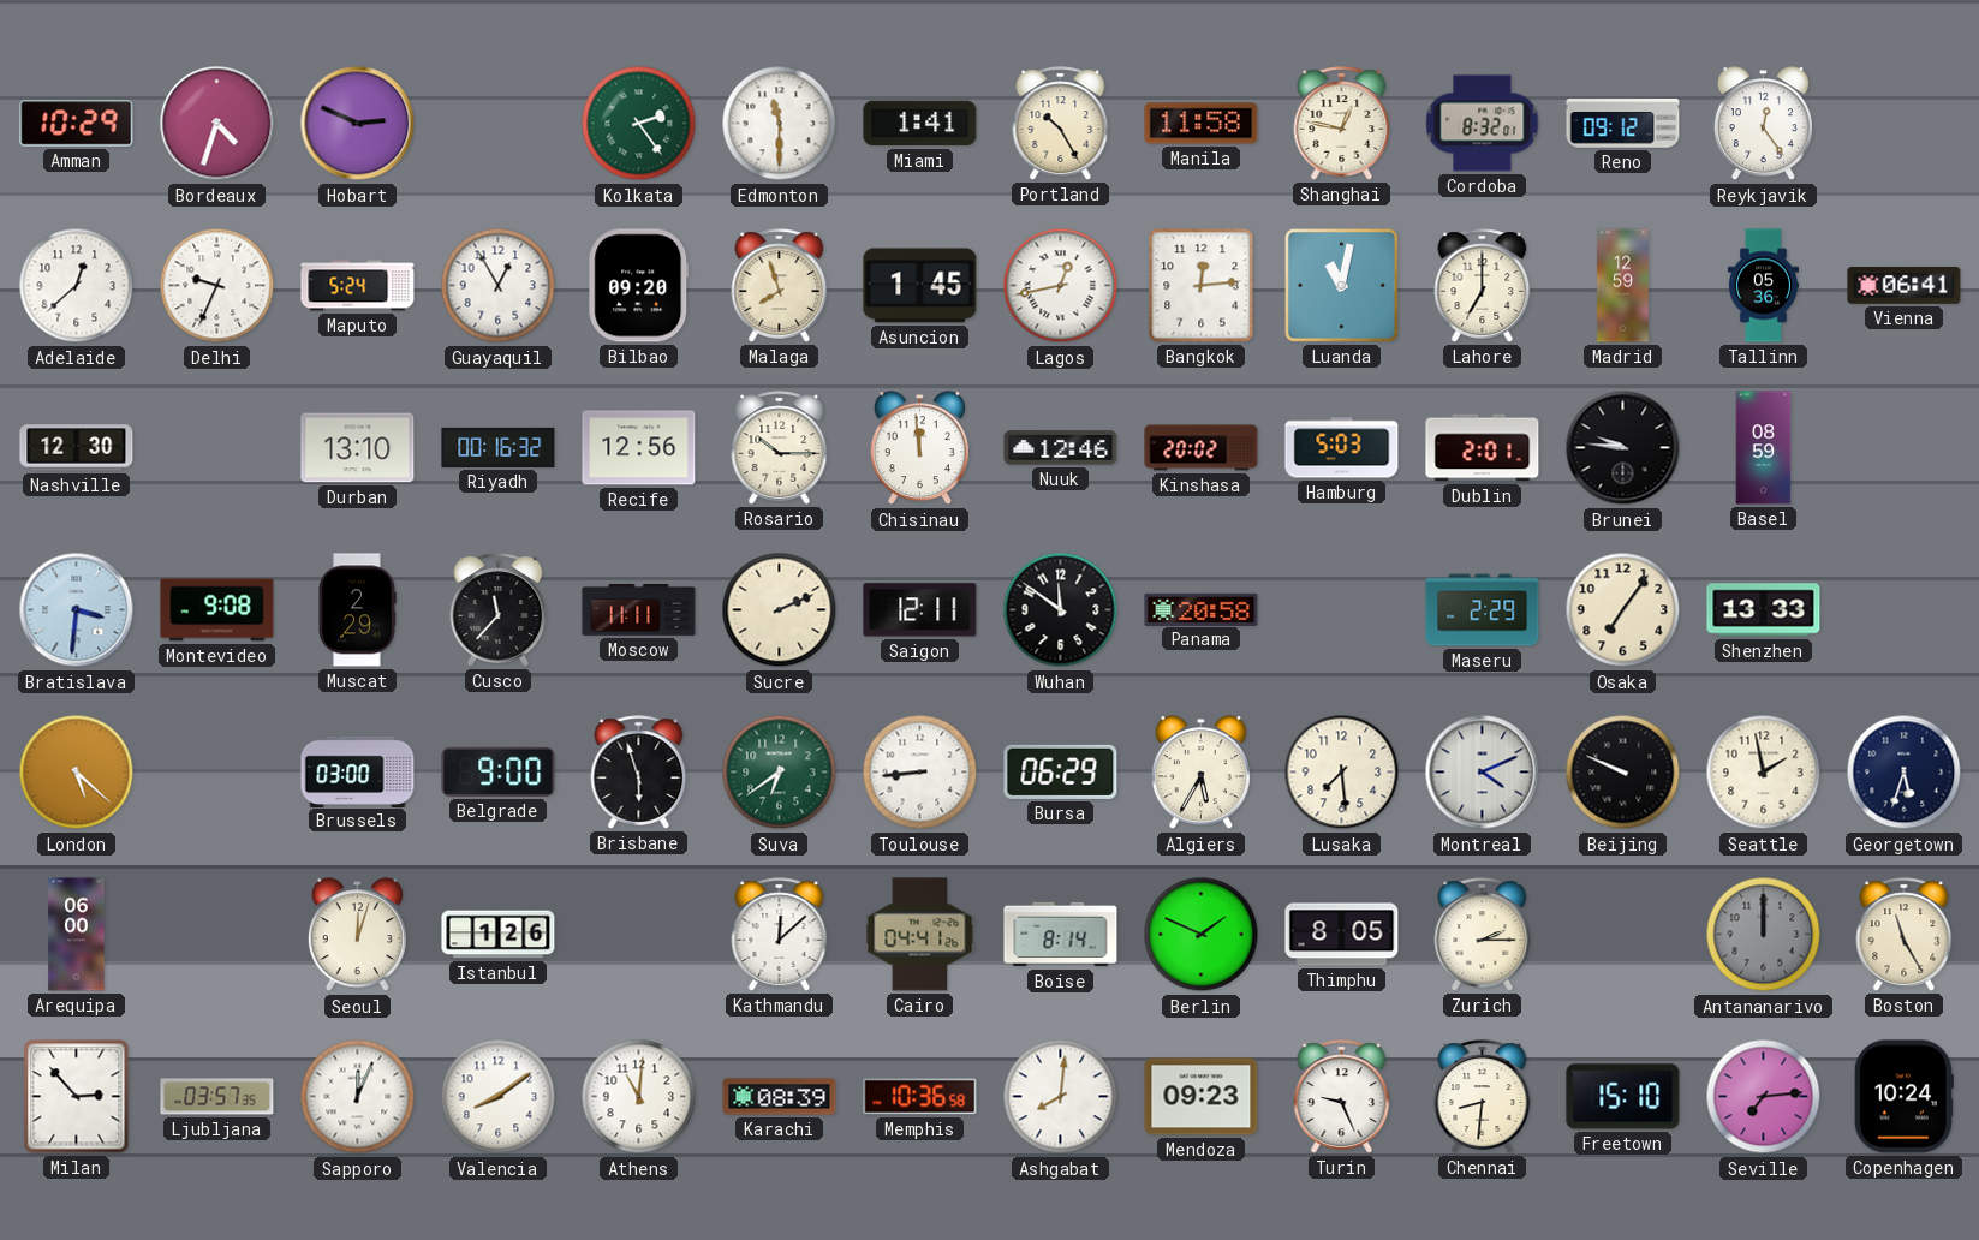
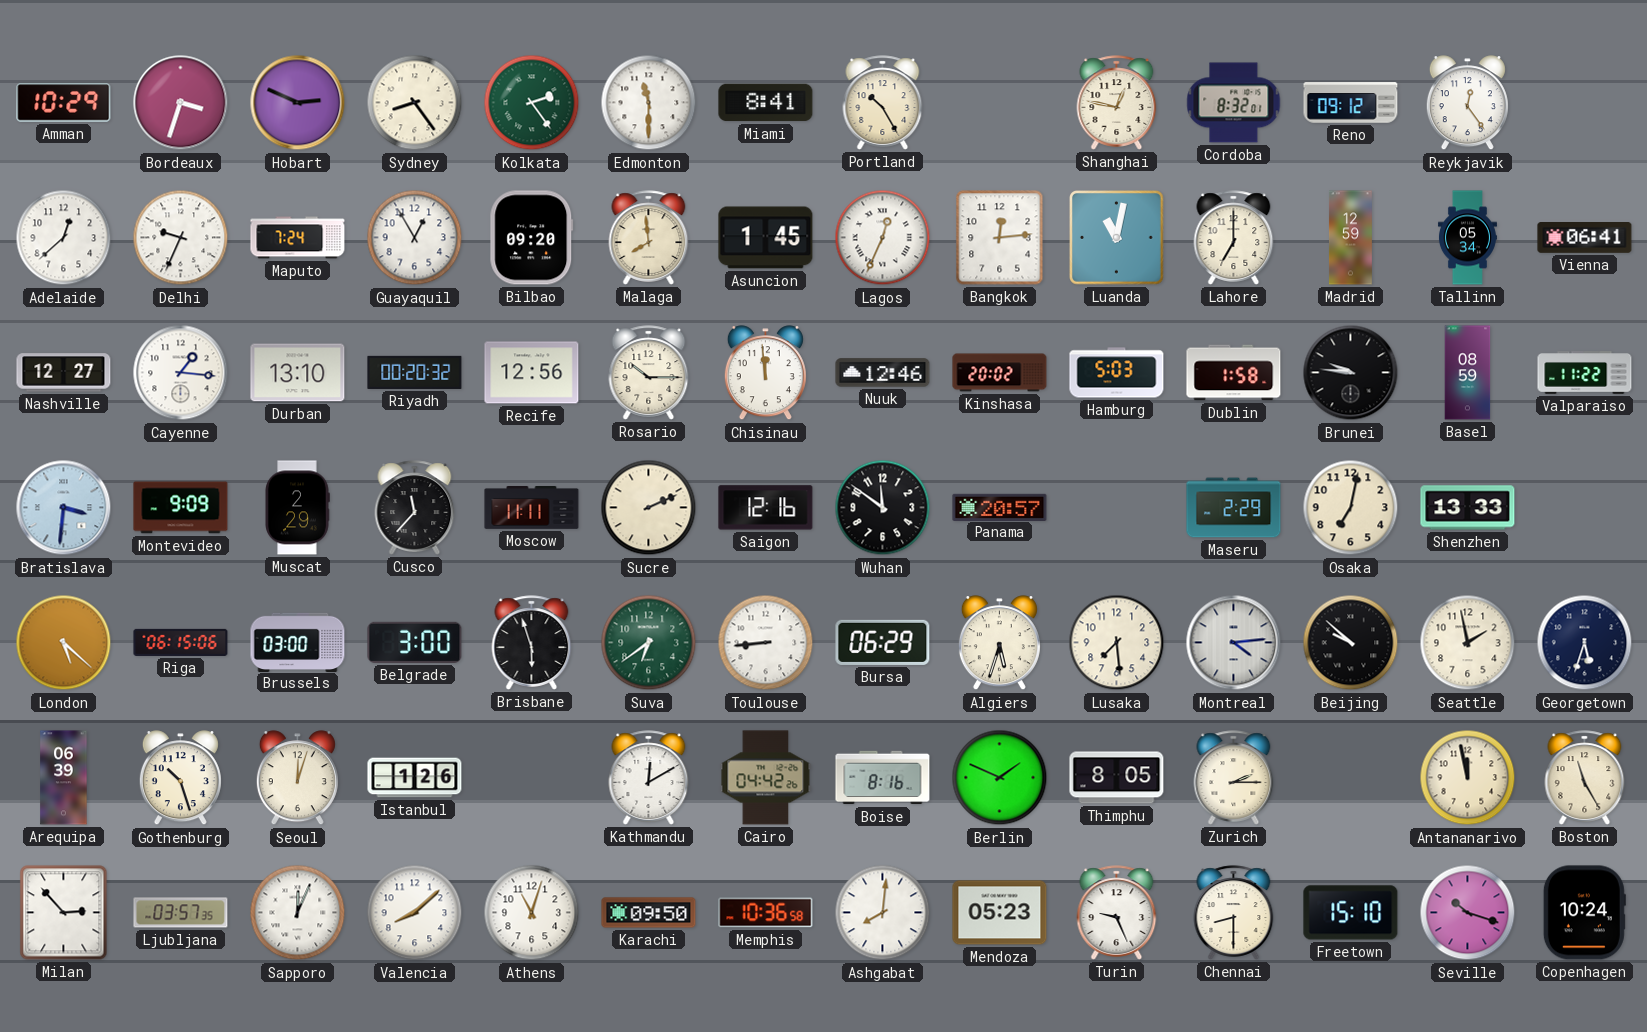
Bordeaux: 4:33 -> 3:33
Sydney: none -> 8:24
Miami: 1:41 -> 8:41
Manila: 11:58 -> none
Maputo: 5:24 -> 7:24
Malaga: 7:57 -> 7:59
Lagos: 12:43 -> 12:34
Tallinn: 05:36 -> 05:34
Nashville: 12:30 -> 12:27
Cayenne: none -> 1:16
Riyadh: 00:16 -> 00:20
Dublin: 2:01 -> 1:58
Valparaiso: none -> 11:22
Montevideo: 9:08 -> 9:09
Saigon: 12:11 -> 12:16
Panama: 20:58 -> 20:57
Osaka: 7:06 -> 7:02
Riga: none -> 06:15
Belgrade: 9:00 -> 3:00
Algiers: 5:35 -> 5:33
Montreal: 4:11 -> 4:14
Beijing: 9:49 -> 9:52
Arequipa: 06:00 -> 06:39
Gothenburg: none -> 10:27
Kathmandu: 12:08 -> 12:10
Cairo: 04:41 -> 04:42
Boise: 8:14 -> 8:16
Antananarivo: 12:00 -> 11:58
Antananarivo dial: grey -> cream
Valencia: 8:09 -> 8:08
Athens: 11:01 -> 11:03
Karachi: 08:39 -> 09:50
Mendoza: 09:23 -> 05:23
Chennai: 8:31 -> 8:30
Seville: 7:14 -> 10:18
